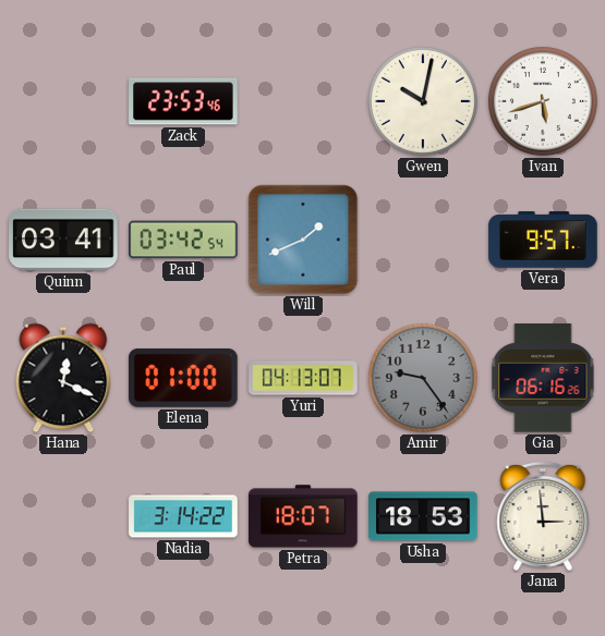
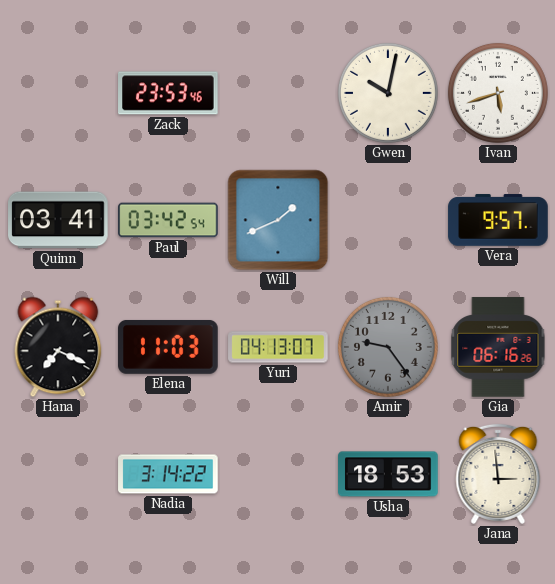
Hana: 12:19 -> 7:19
Elena: 01:00 -> 11:03
Petra: 18:07 -> none
